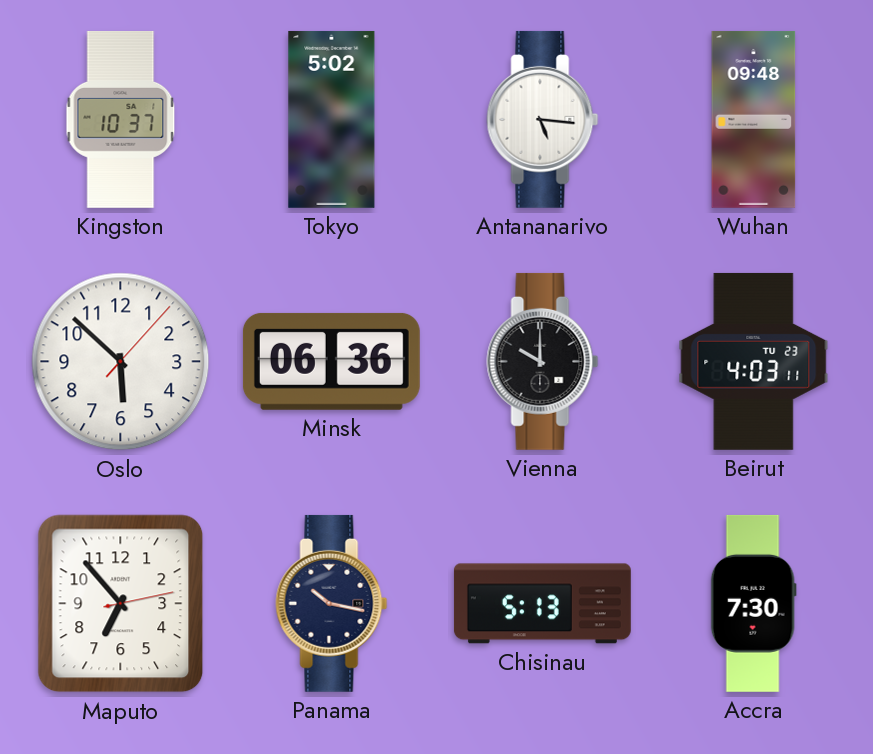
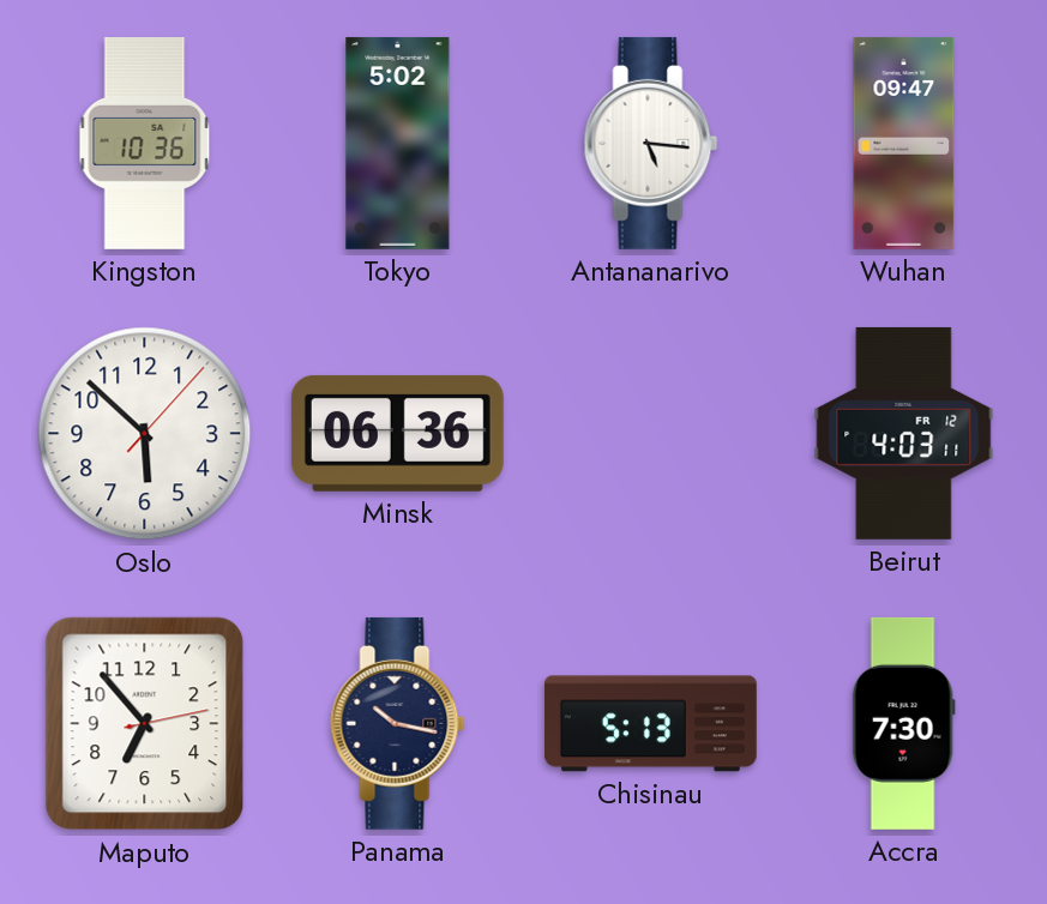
Kingston: 10:37 -> 10:36
Wuhan: 09:48 -> 09:47
Vienna: 10:00 -> none
Beirut date: TU 23 -> FR 12
